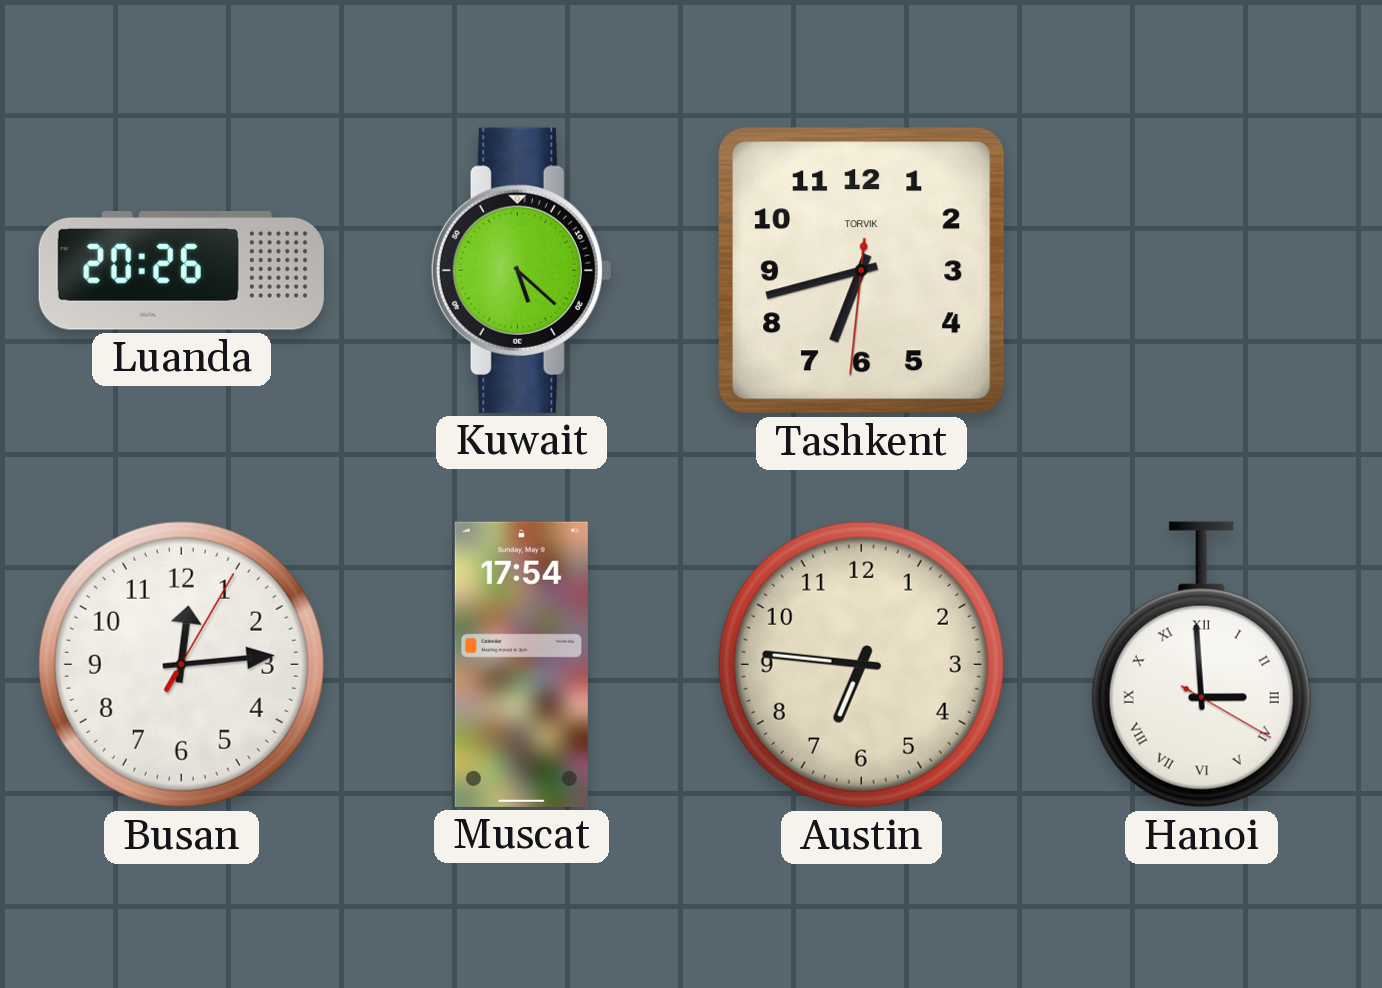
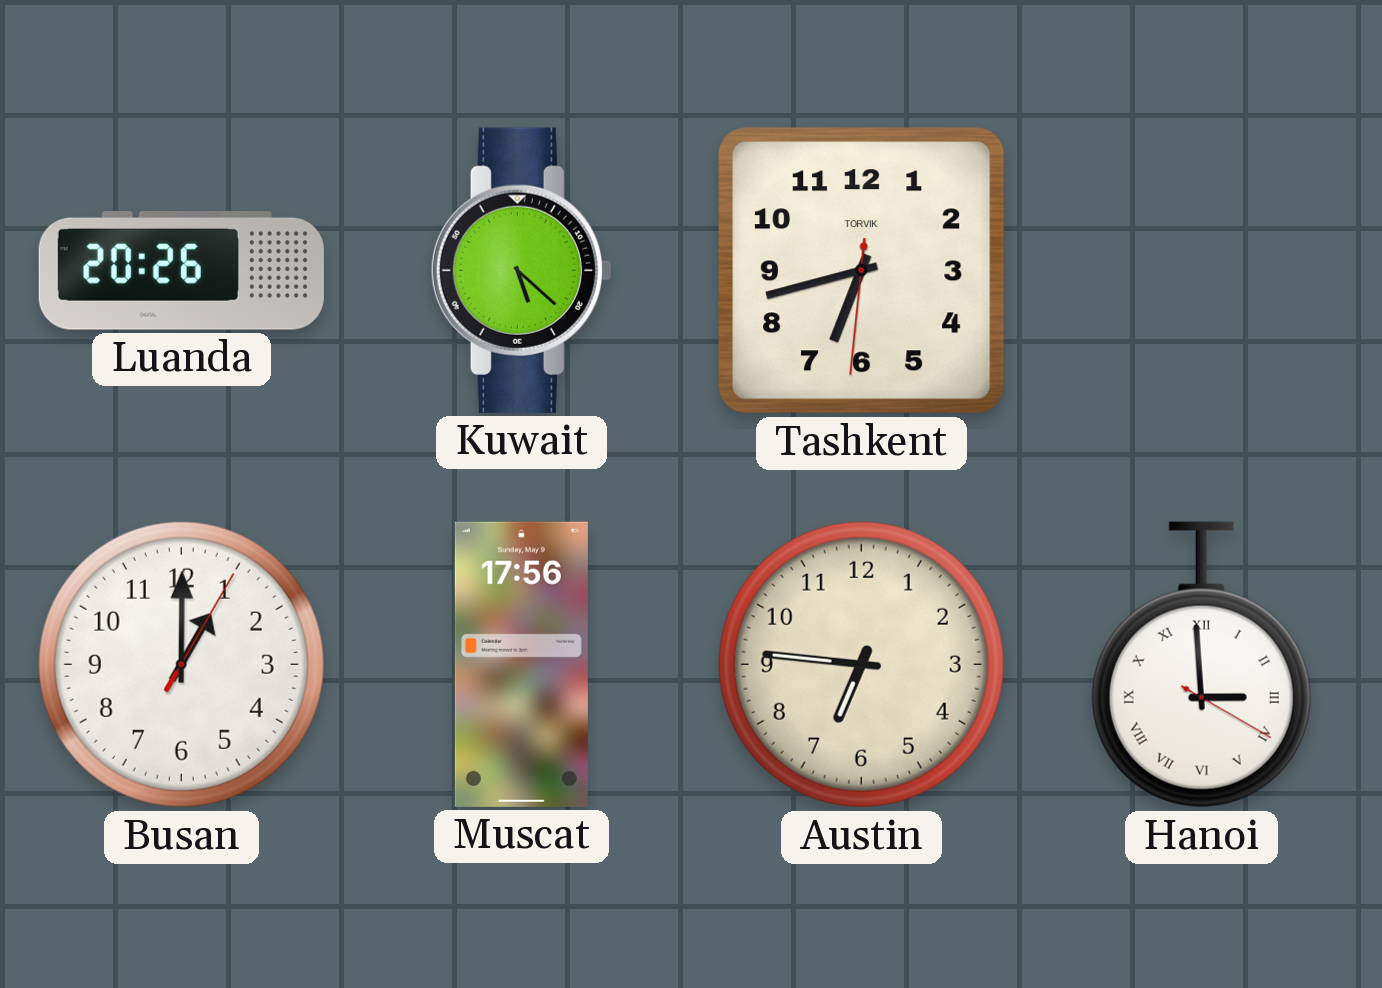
Busan: 12:14 -> 1:00
Muscat: 17:54 -> 17:56
